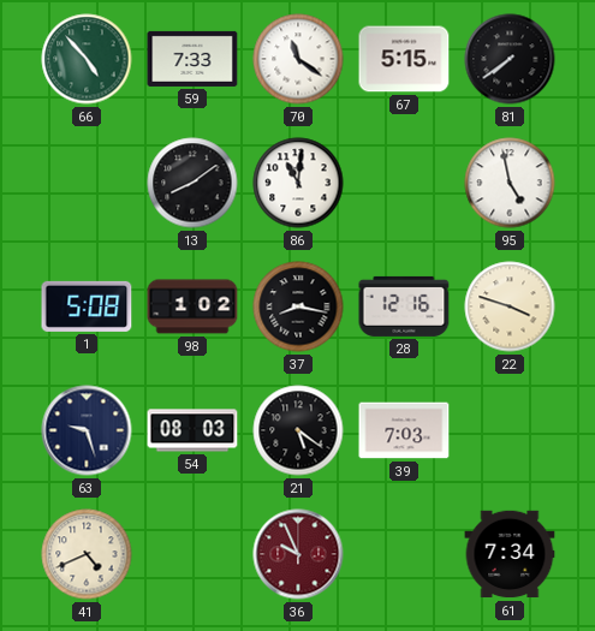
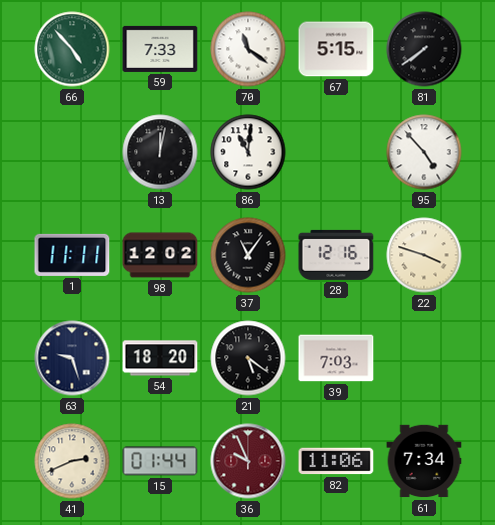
13: 8:09 -> 12:02
95: 4:58 -> 4:53
1: 5:08 -> 11:11
98: 1:02 -> 12:02
37: 8:17 -> 11:06
54: 08:03 -> 18:20
41: 4:41 -> 2:41
15: none -> 01:44
82: none -> 11:06
